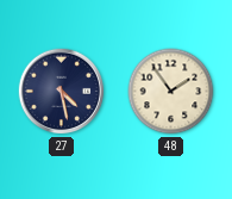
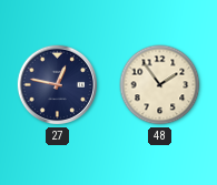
27: 4:28 -> 12:47
